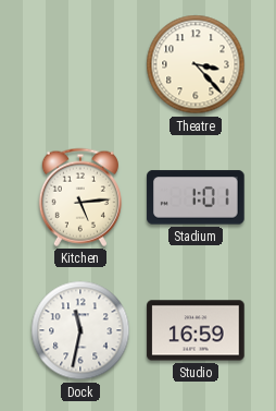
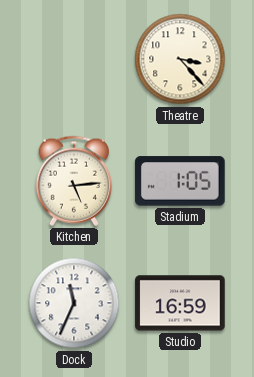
Stadium: 1:01 -> 1:05
Dock: 11:32 -> 11:34
